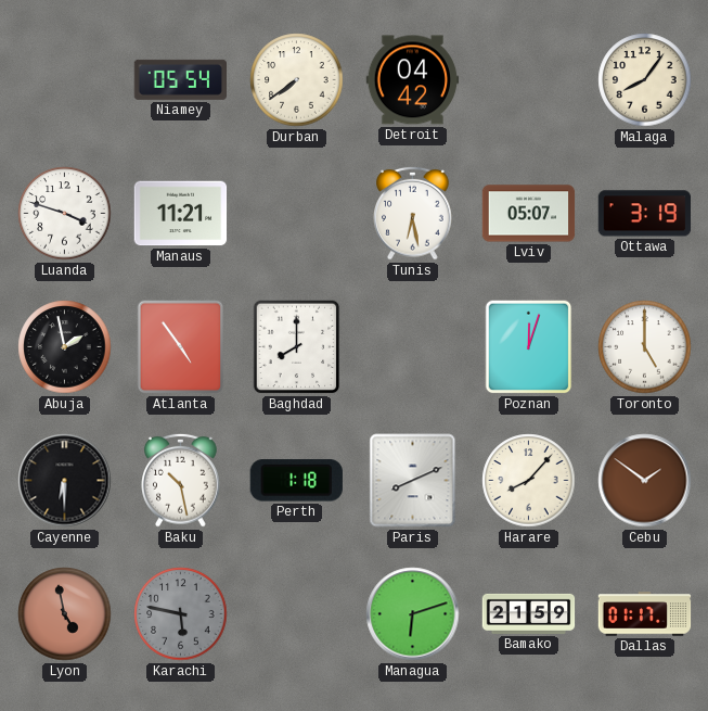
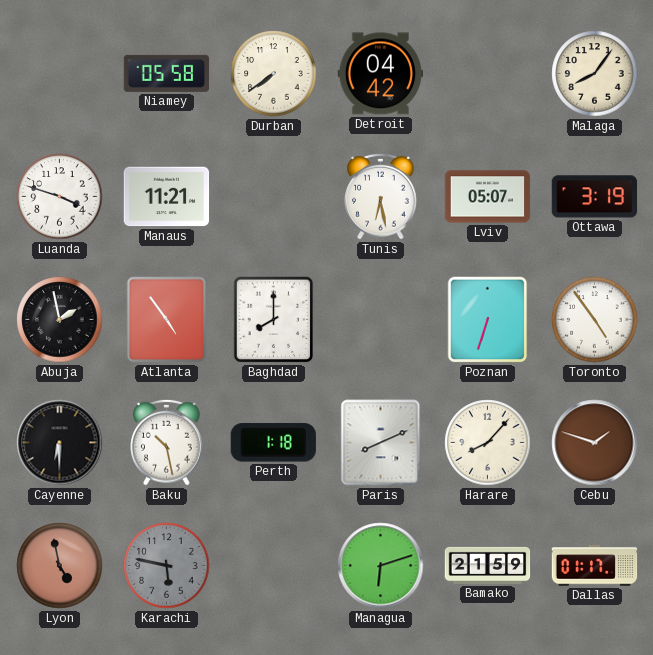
Niamey: 05:54 -> 05:58
Poznan: 12:03 -> 6:33
Toronto: 5:00 -> 4:54
Cebu: 1:51 -> 1:48
